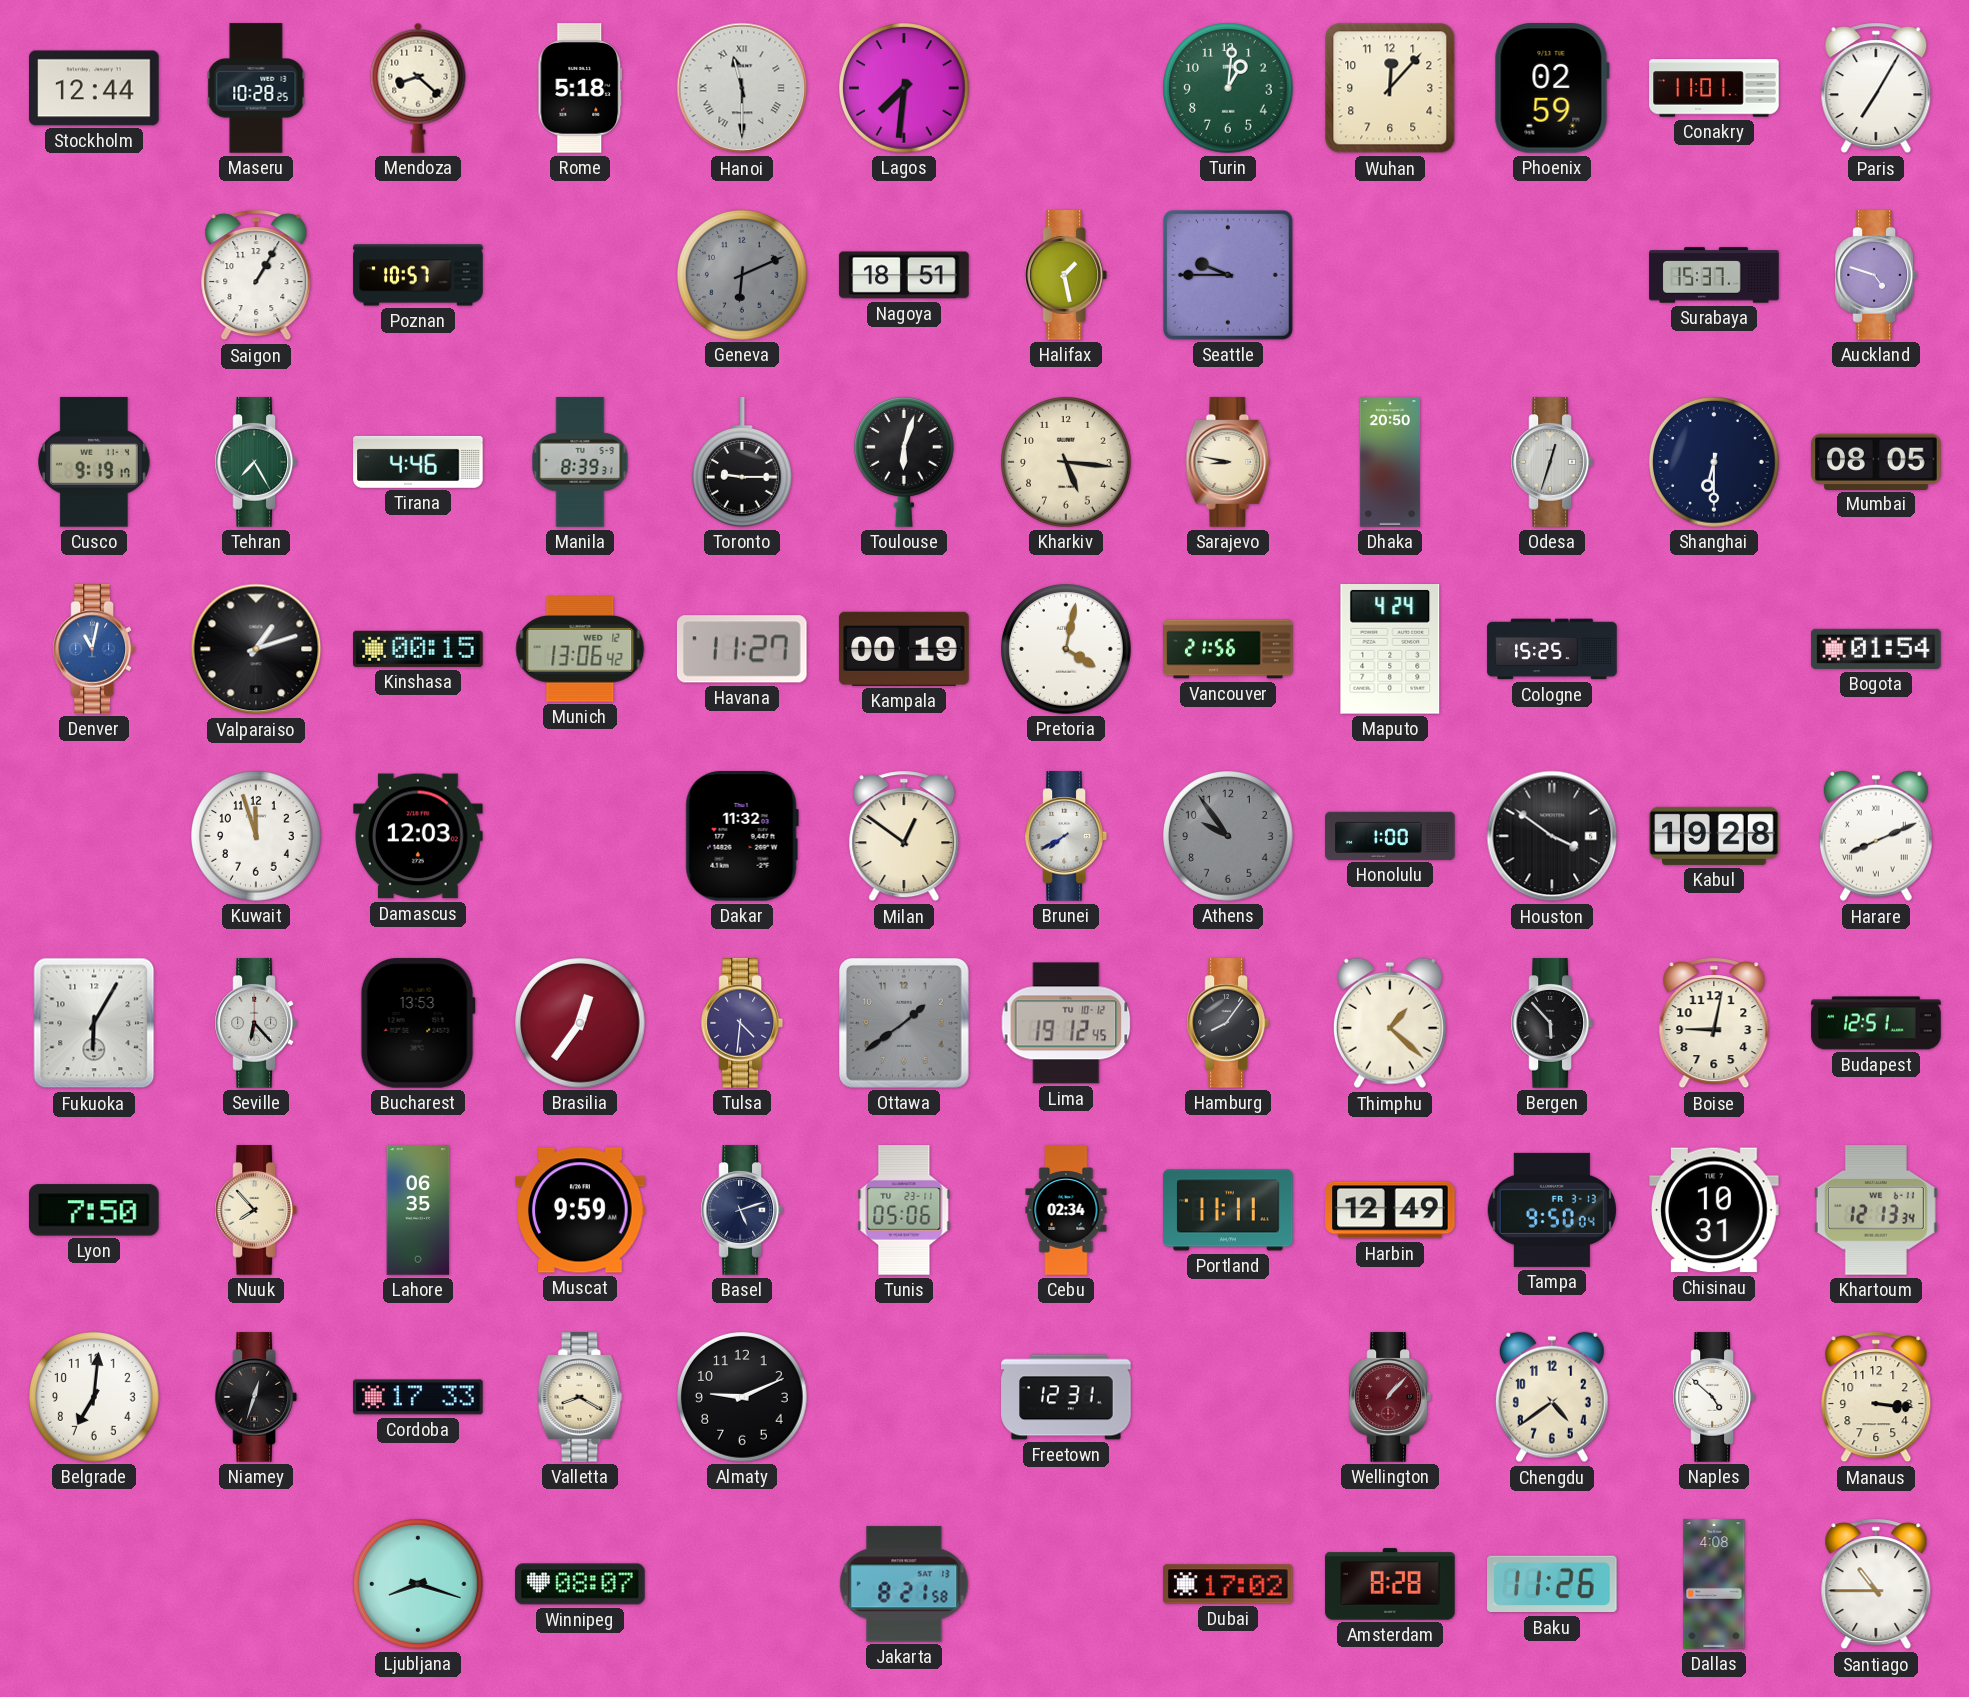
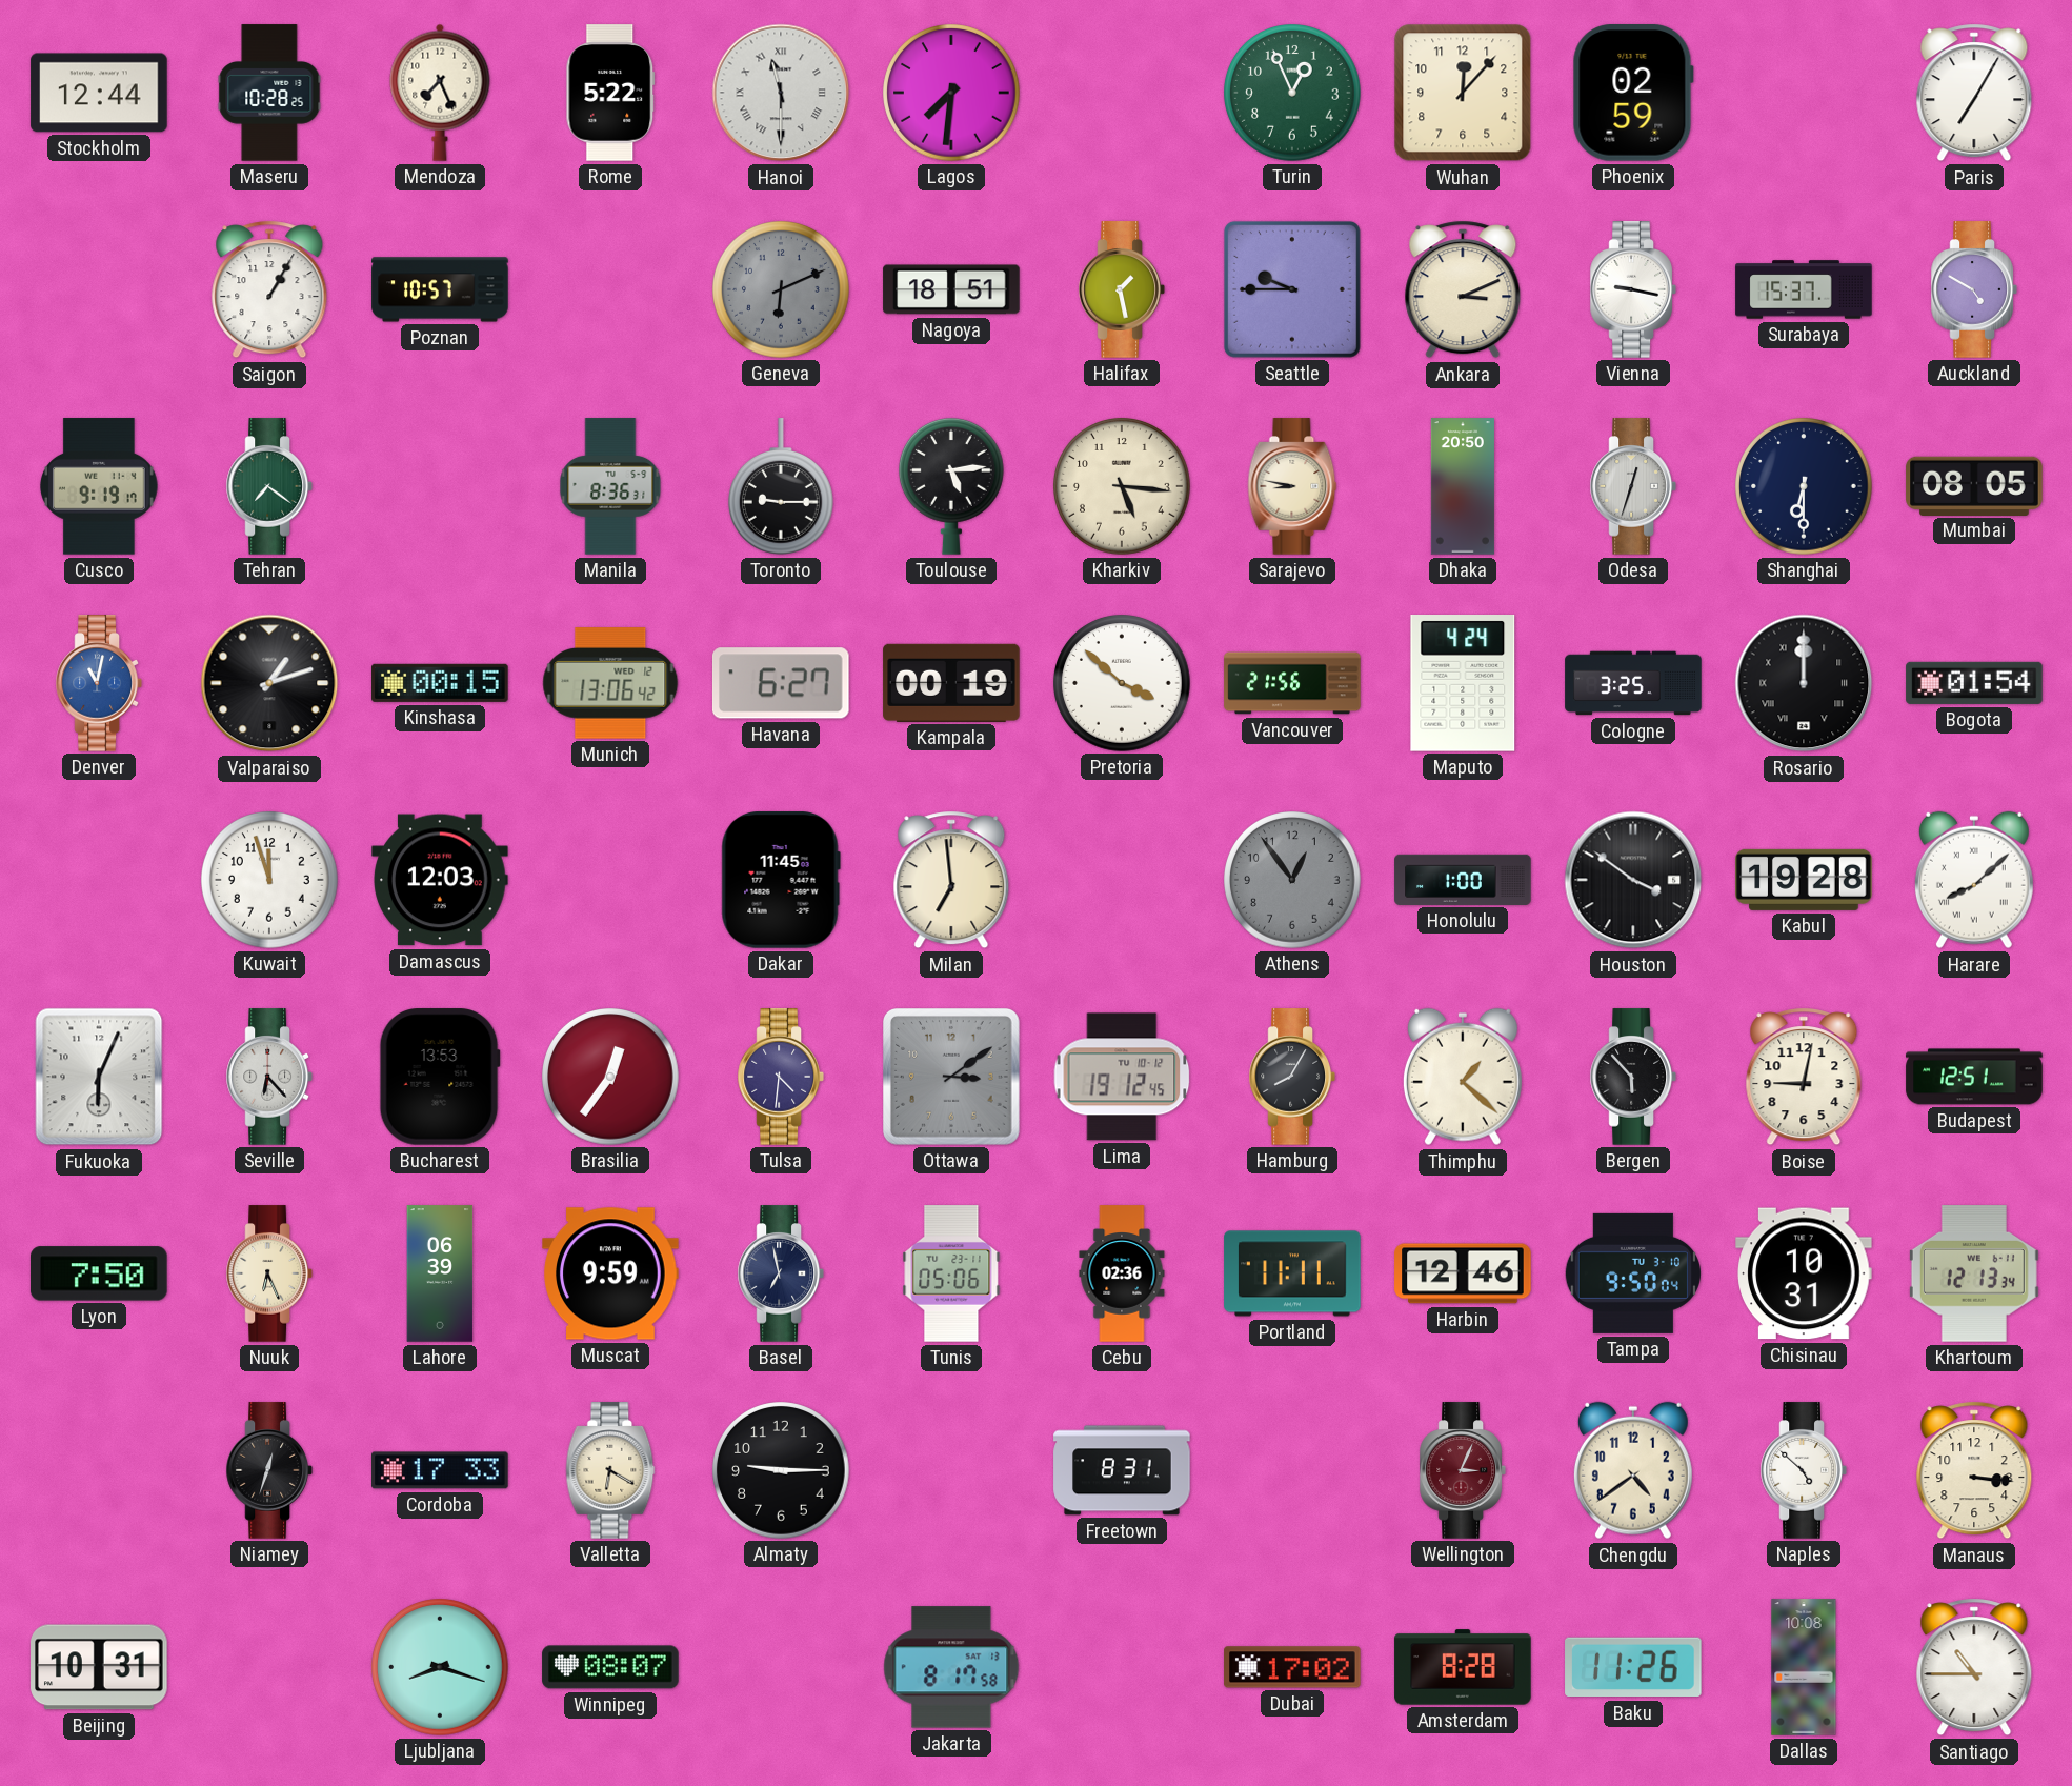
Mendoza: 8:22 -> 7:26
Rome: 5:18 -> 5:22
Turin: 1:01 -> 12:56
Conakry: 11:01 -> none
Ankara: none -> 3:11
Vienna: none -> 9:17
Auckland: 4:48 -> 4:50
Tehran: 7:25 -> 7:21
Tirana: 4:46 -> none
Manila: 8:39 -> 8:36
Toulouse: 6:03 -> 5:14
Havana: 11:27 -> 6:27
Pretoria: 4:02 -> 3:52
Cologne: 15:25 -> 3:25
Rosario: none -> 12:00
Dakar: 11:32 -> 11:45
Milan: 12:51 -> 6:59
Brunei: 7:40 -> none
Athens: 9:54 -> 12:54
Harare: 8:11 -> 8:08
Fukuoka: 6:05 -> 6:04
Ottawa: 1:39 -> 3:09
Hamburg: 8:06 -> 8:05
Nuuk: 7:53 -> 6:26
Lahore: 06:35 -> 06:39
Basel: 5:12 -> 6:58
Cebu: 02:34 -> 02:36
Harbin: 12:49 -> 12:46
Tampa date: FR 3-13 -> TU 3-10
Belgrade: 7:01 -> none
Valletta: 8:20 -> 6:20
Almaty: 9:11 -> 9:15
Freetown: 12:31 -> 8:31
Wellington: 1:07 -> 3:04
Beijing: none -> 10:31
Jakarta: 8:21 -> 8:17
Dallas: 4:08 -> 10:08
